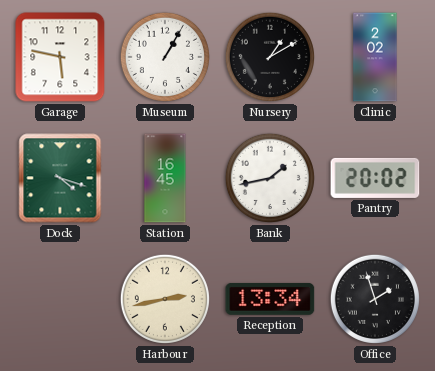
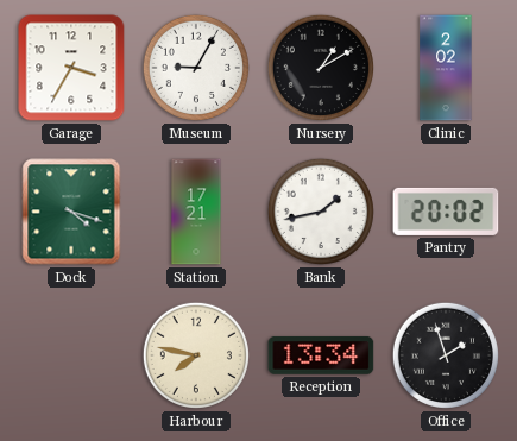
Garage: 5:47 -> 3:35
Museum: 1:05 -> 9:05
Station: 16:45 -> 17:21
Harbour: 2:43 -> 7:47
